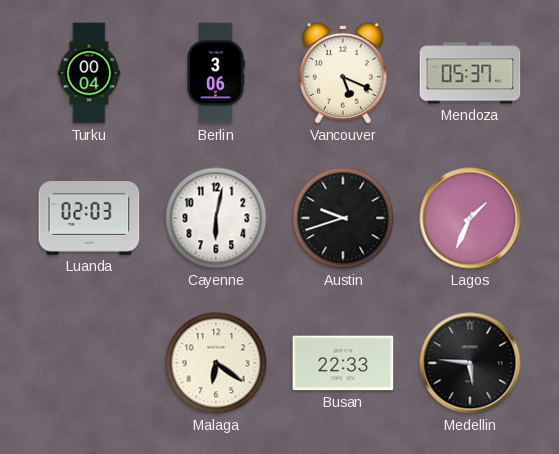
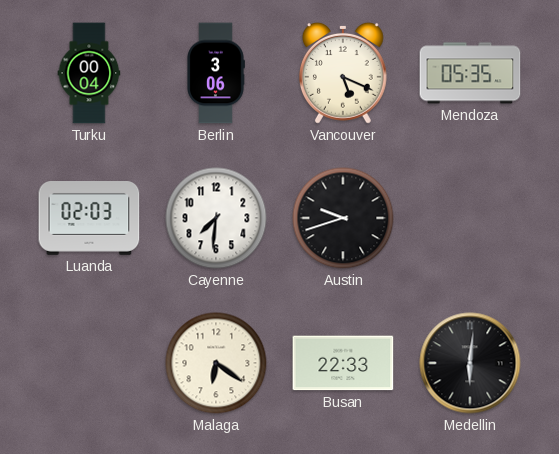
Mendoza: 05:37 -> 05:35
Cayenne: 6:02 -> 7:31
Lagos: 1:34 -> none
Medellin: 5:46 -> 6:01
